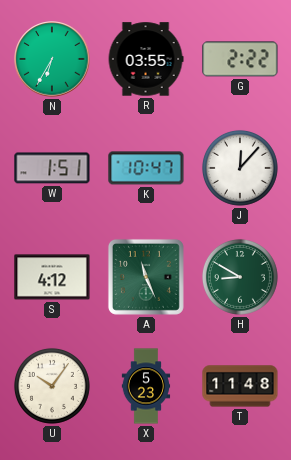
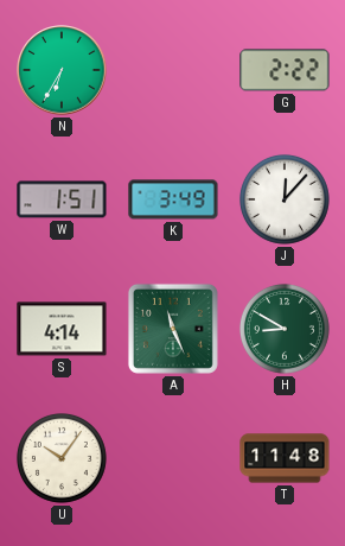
R: 03:55 -> none
K: 10:47 -> 3:49
S: 4:12 -> 4:14
X: 5:23 -> none
